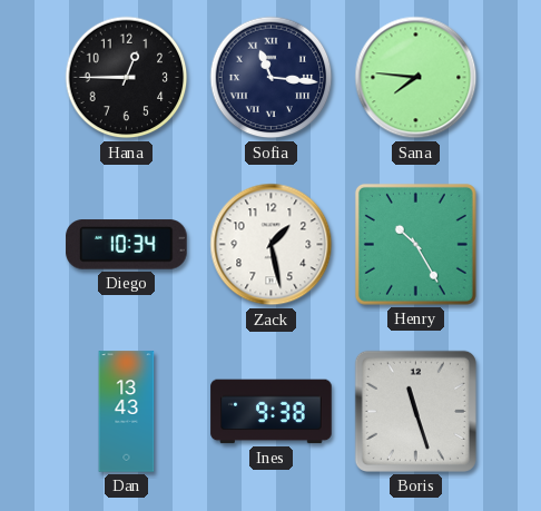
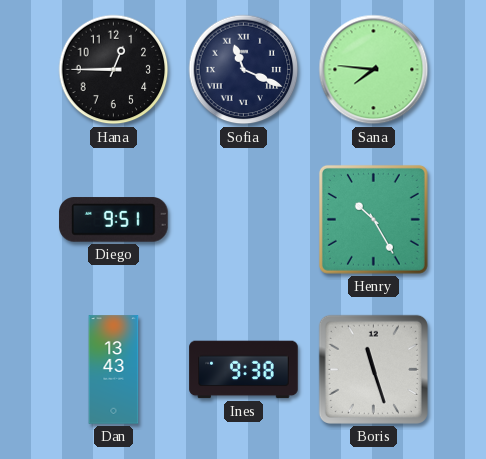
Sofia: 11:16 -> 11:19
Diego: 10:34 -> 9:51
Zack: 1:28 -> none
